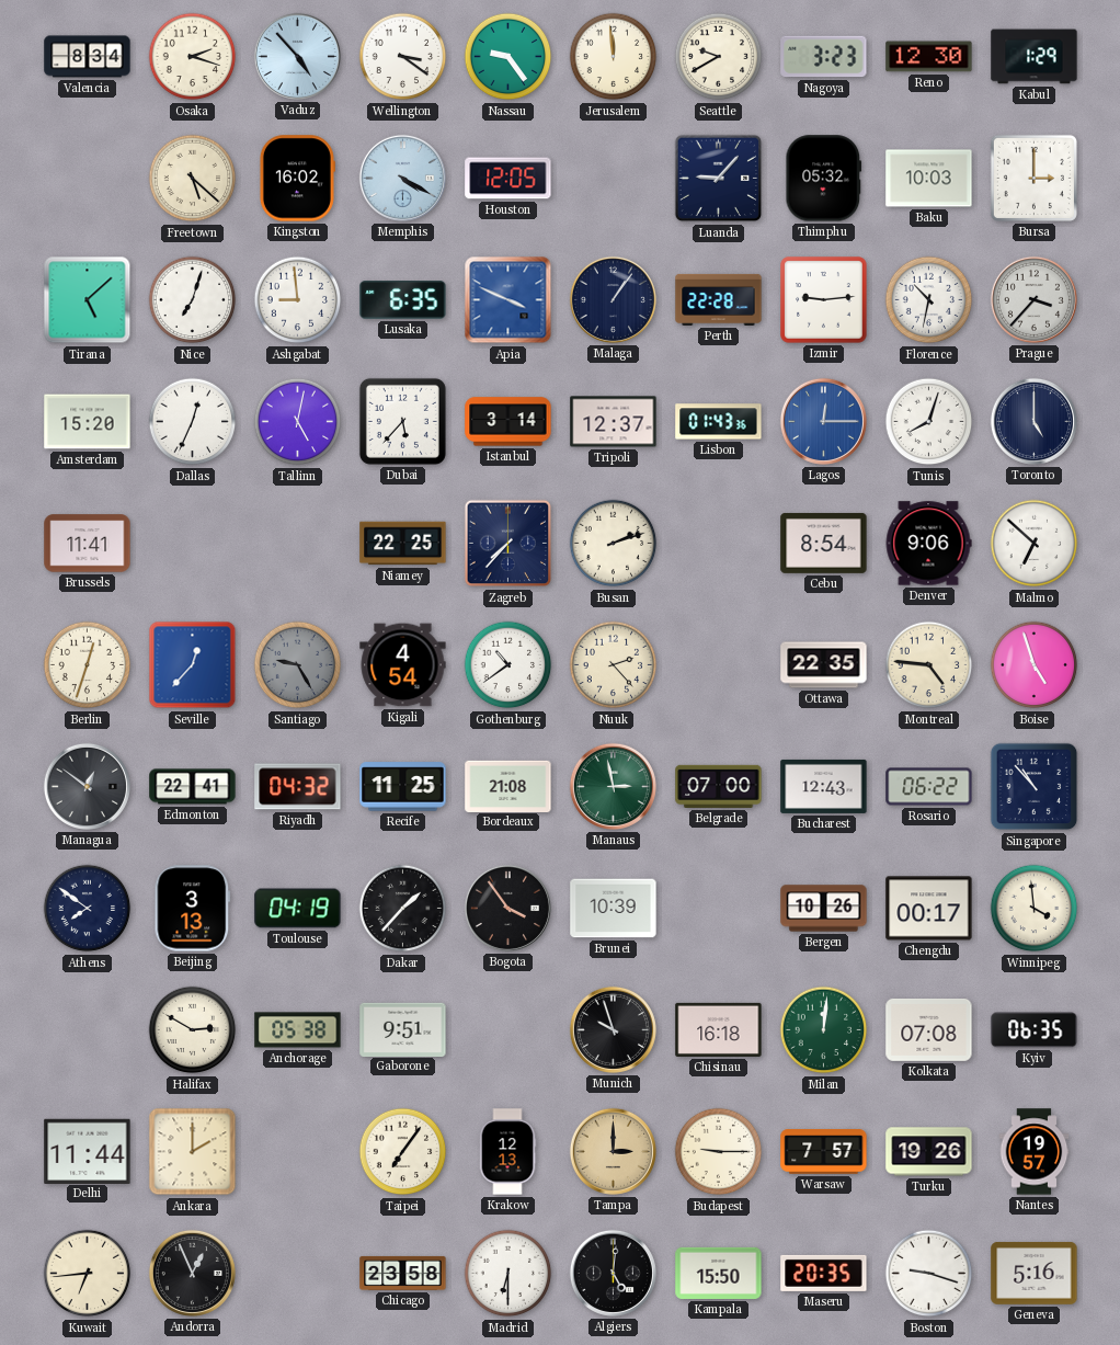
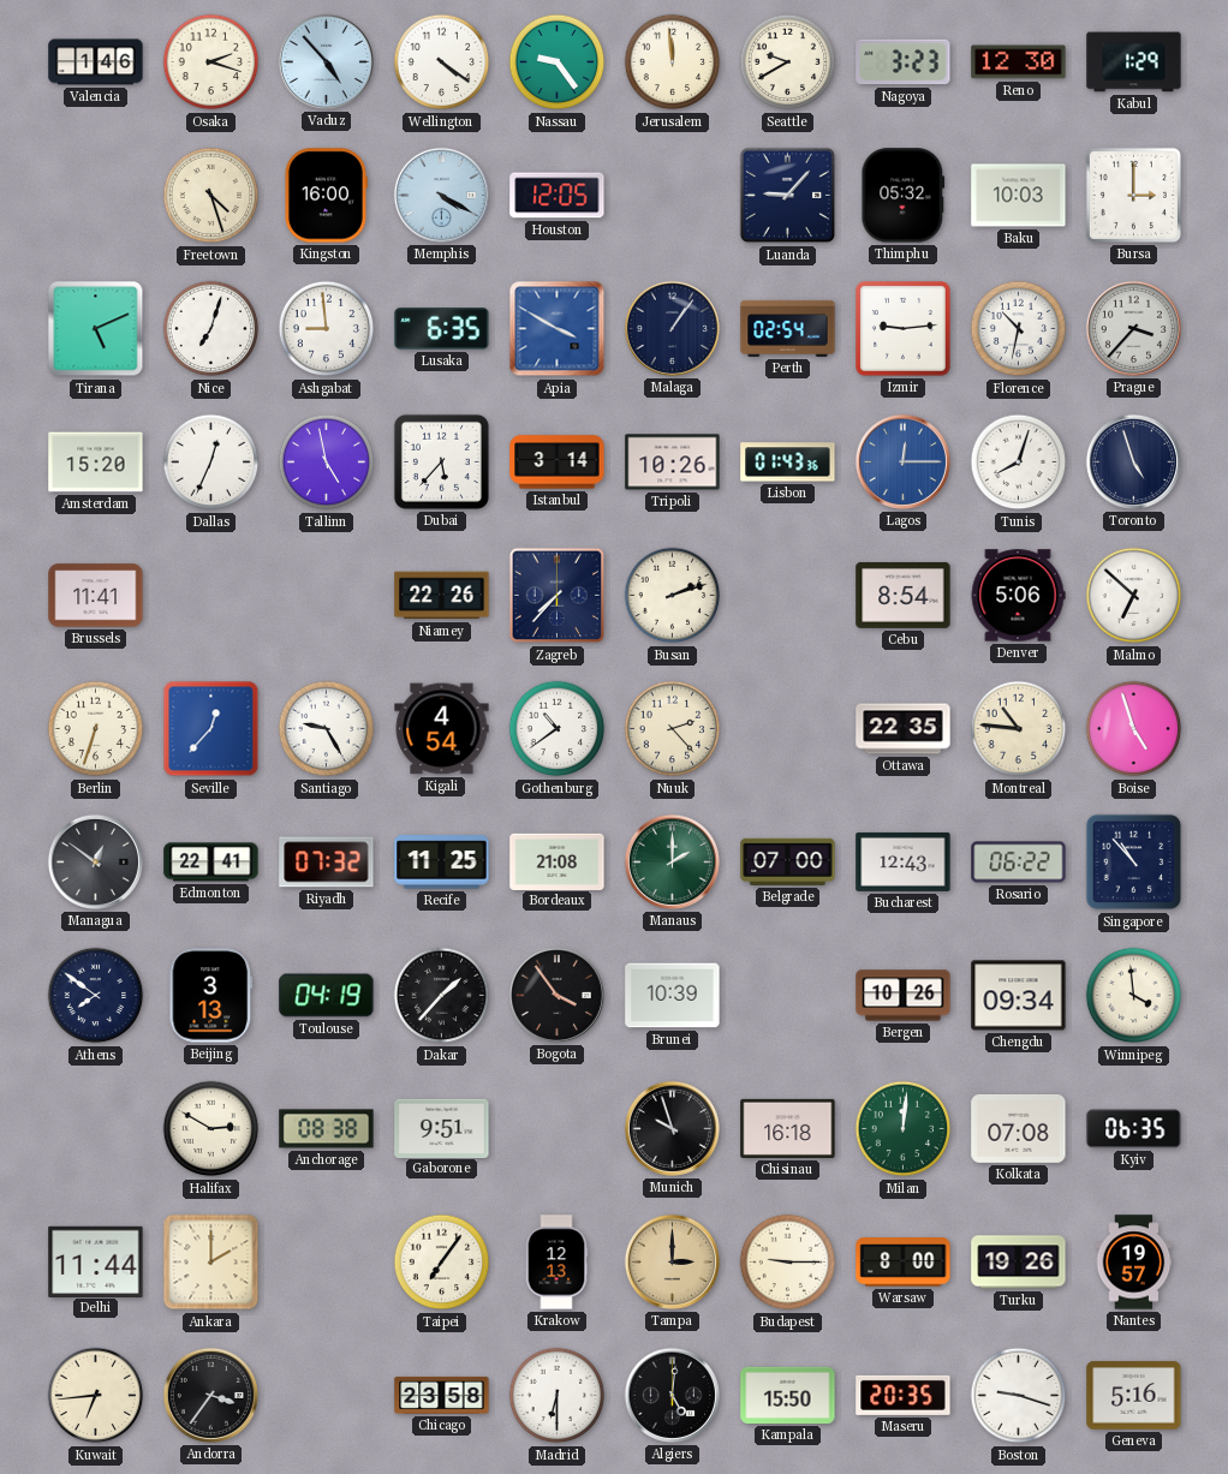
Valencia: 8:34 -> 1:46
Wellington: 3:21 -> 4:21
Freetown: 5:22 -> 4:27
Kingston: 16:02 -> 16:00
Tirana: 5:08 -> 5:11
Apia: 3:49 -> 3:50
Perth: 22:28 -> 02:54
Tallinn: 5:02 -> 4:58
Tripoli: 12:37 -> 10:26
Toronto: 5:00 -> 4:57
Niamey: 22:25 -> 22:26
Denver: 9:06 -> 5:06
Berlin: 12:33 -> 6:33
Santiago dial: grey -> white
Montreal: 4:46 -> 10:46
Riyadh: 04:32 -> 07:32
Manaus: 2:58 -> 2:00
Chengdu: 00:17 -> 09:34
Anchorage: 05:38 -> 08:38
Warsaw: 7:57 -> 8:00
Andorra: 12:56 -> 3:36
